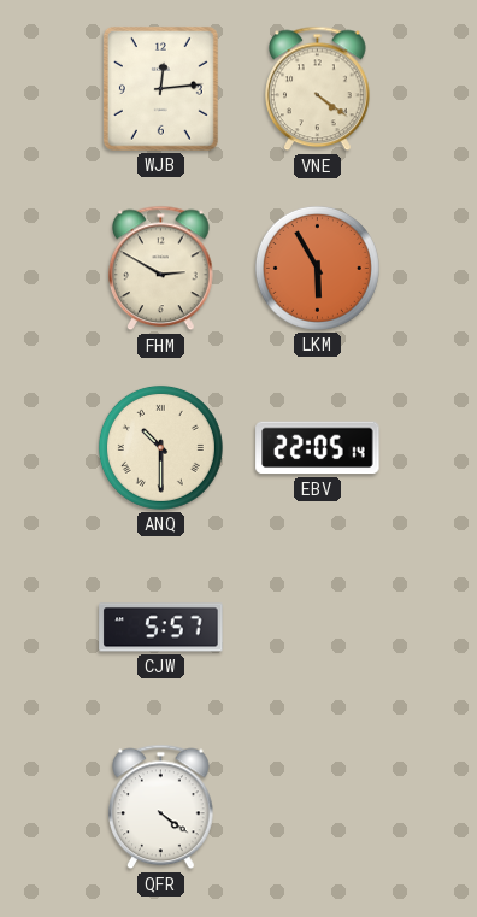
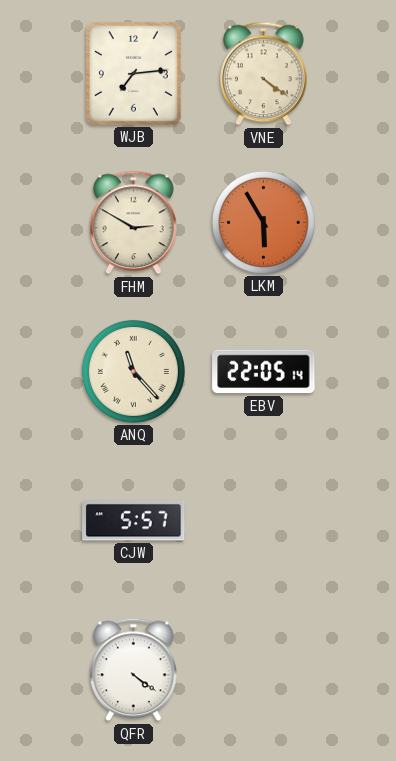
WJB: 12:14 -> 7:14
ANQ: 10:30 -> 11:23
